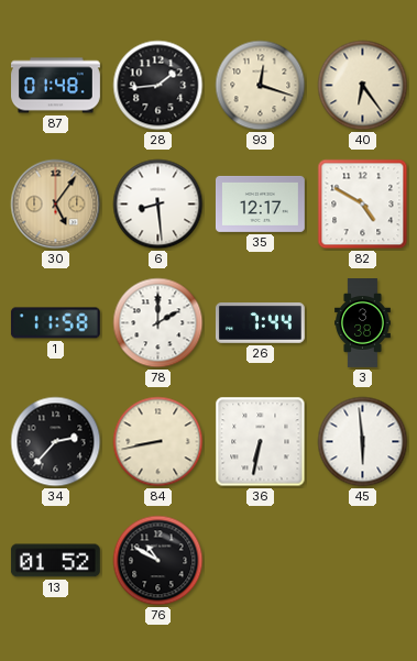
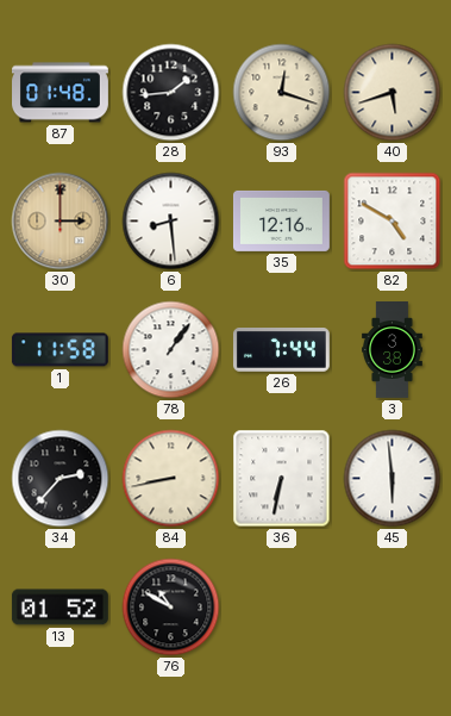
40: 6:24 -> 5:42
30: 5:06 -> 3:00
35: 12:17 -> 12:16
78: 2:00 -> 1:06
